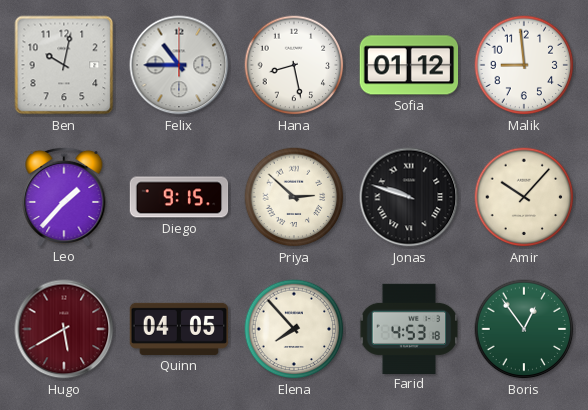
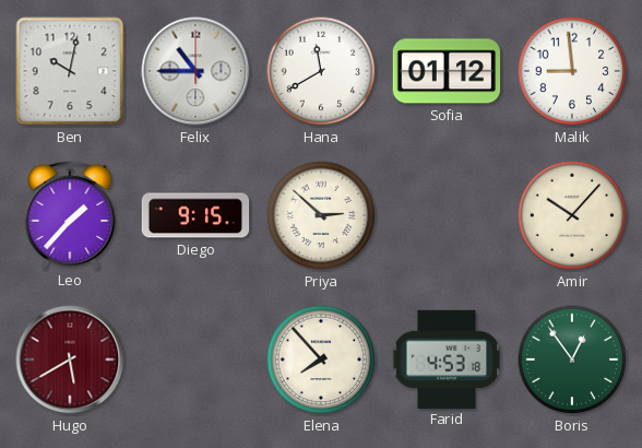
Hana: 8:28 -> 11:40
Jonas: 9:48 -> none
Quinn: 04:05 -> none
